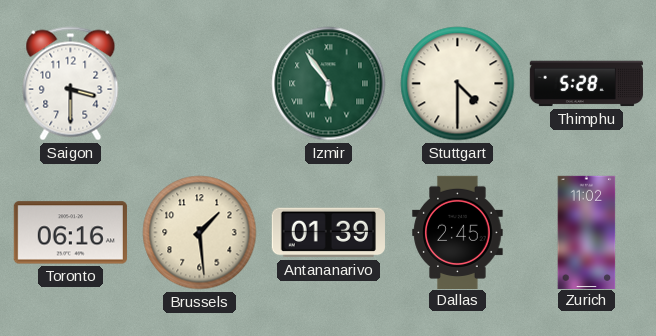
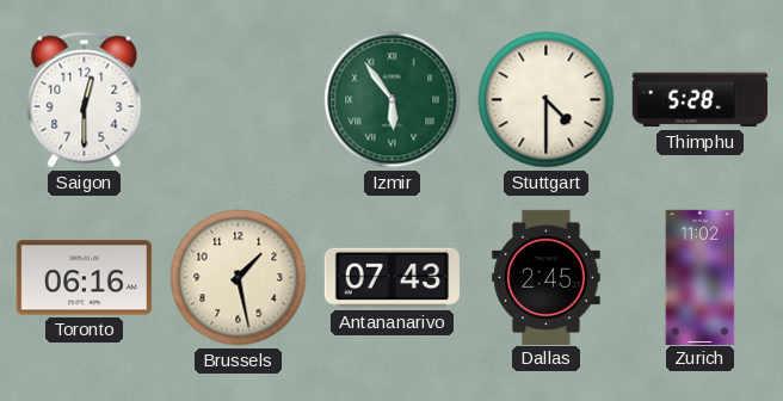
Saigon: 3:30 -> 12:30
Brussels: 1:29 -> 1:28
Antananarivo: 01:39 -> 07:43
